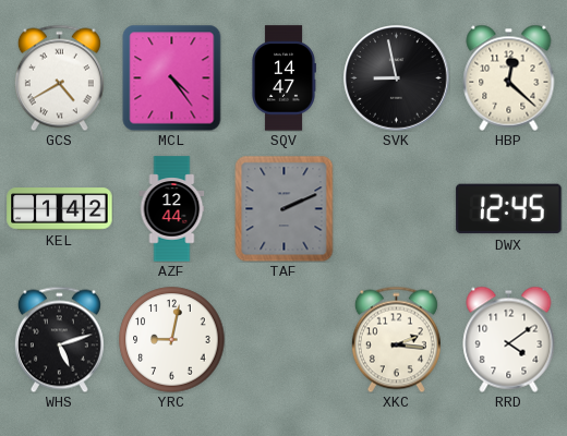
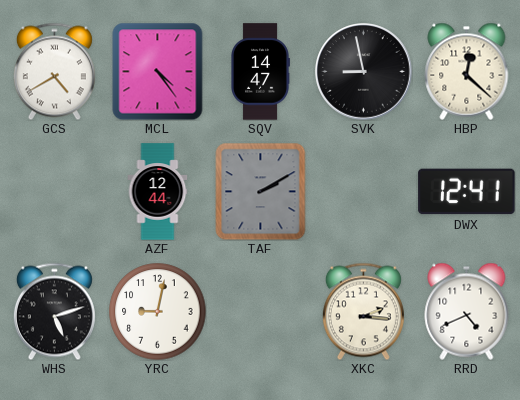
KEL: 1:42 -> none
TAF: 2:11 -> 2:10
DWX: 12:45 -> 12:41
RRD: 4:09 -> 4:41
